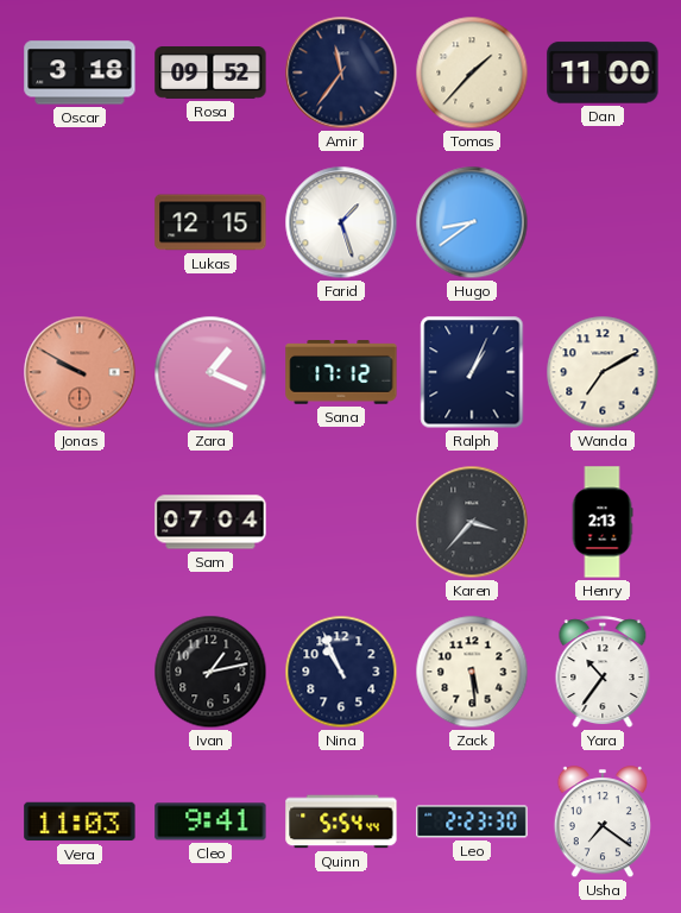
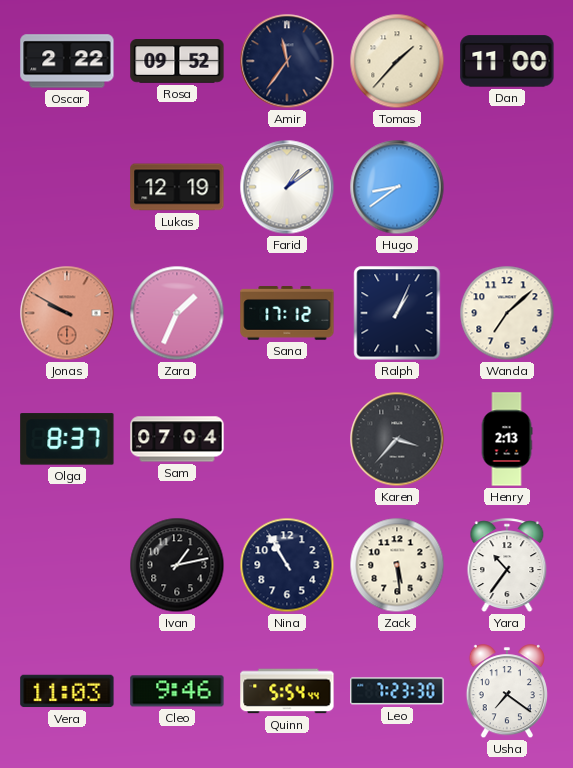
Oscar: 3:18 -> 2:22
Lukas: 12:15 -> 12:19
Farid: 1:27 -> 1:09
Zara: 1:19 -> 1:34
Wanda: 7:10 -> 7:08
Olga: none -> 8:37
Nina: 10:56 -> 10:55
Cleo: 9:41 -> 9:46
Leo: 2:23 -> 7:23
